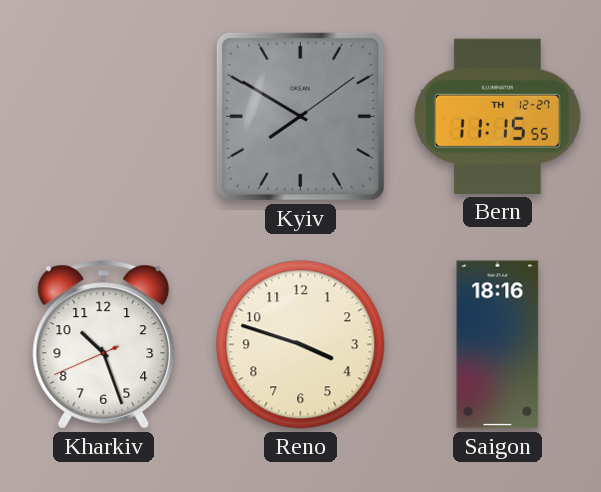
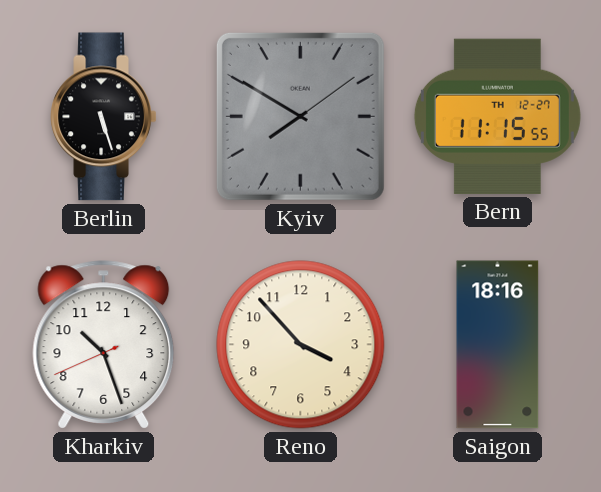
Berlin: none -> 5:27
Reno: 3:48 -> 3:53
